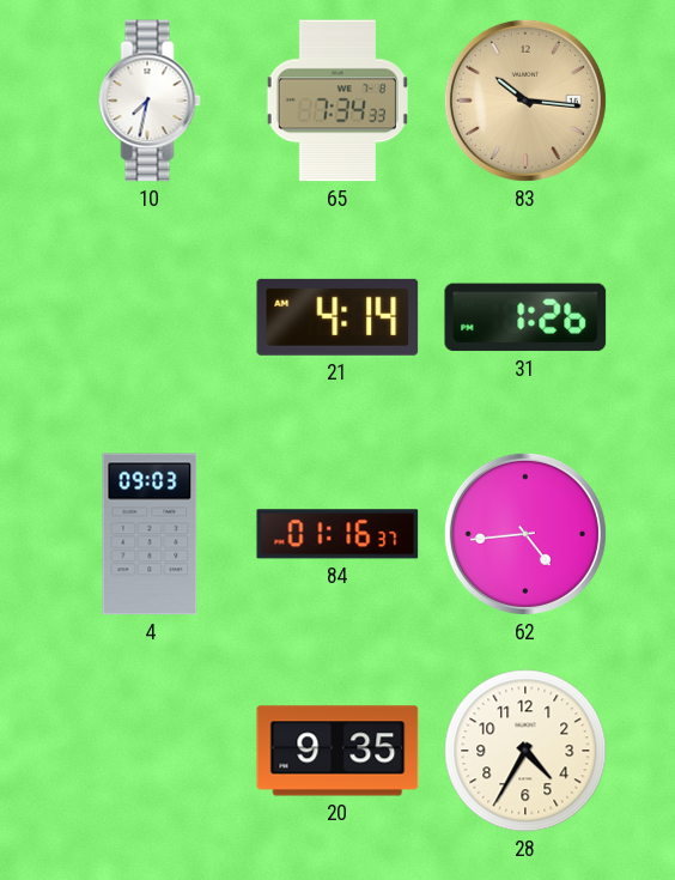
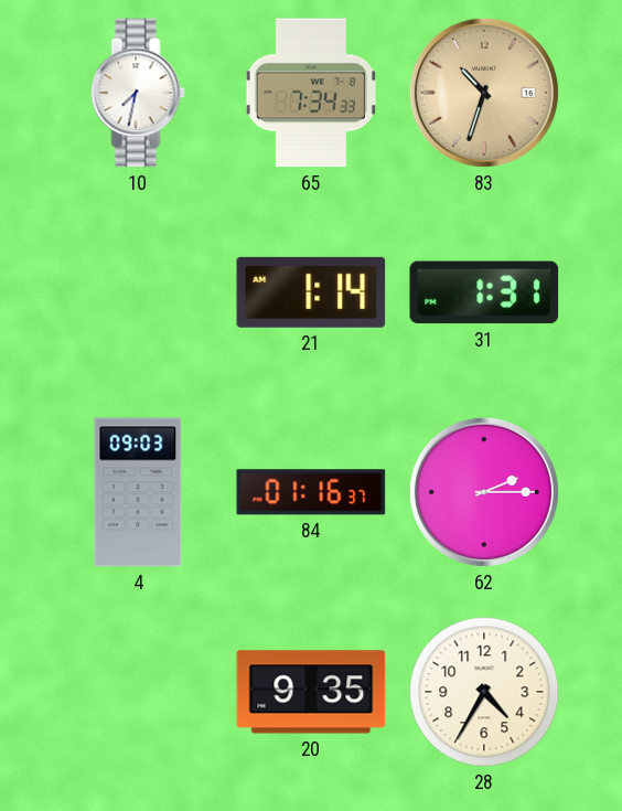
83: 10:16 -> 10:33
21: 4:14 -> 1:14
31: 1:26 -> 1:31
62: 4:44 -> 2:15
